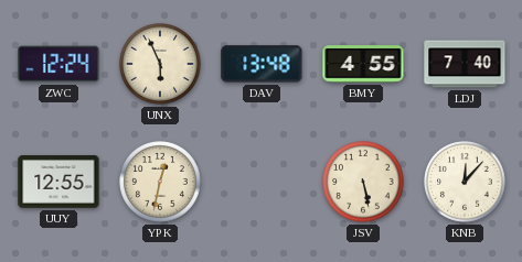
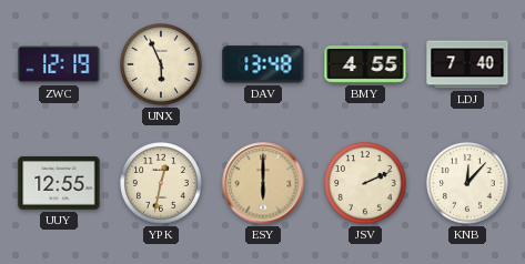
ZWC: 12:24 -> 12:19
ESY: none -> 6:00
JSV: 5:28 -> 2:11
